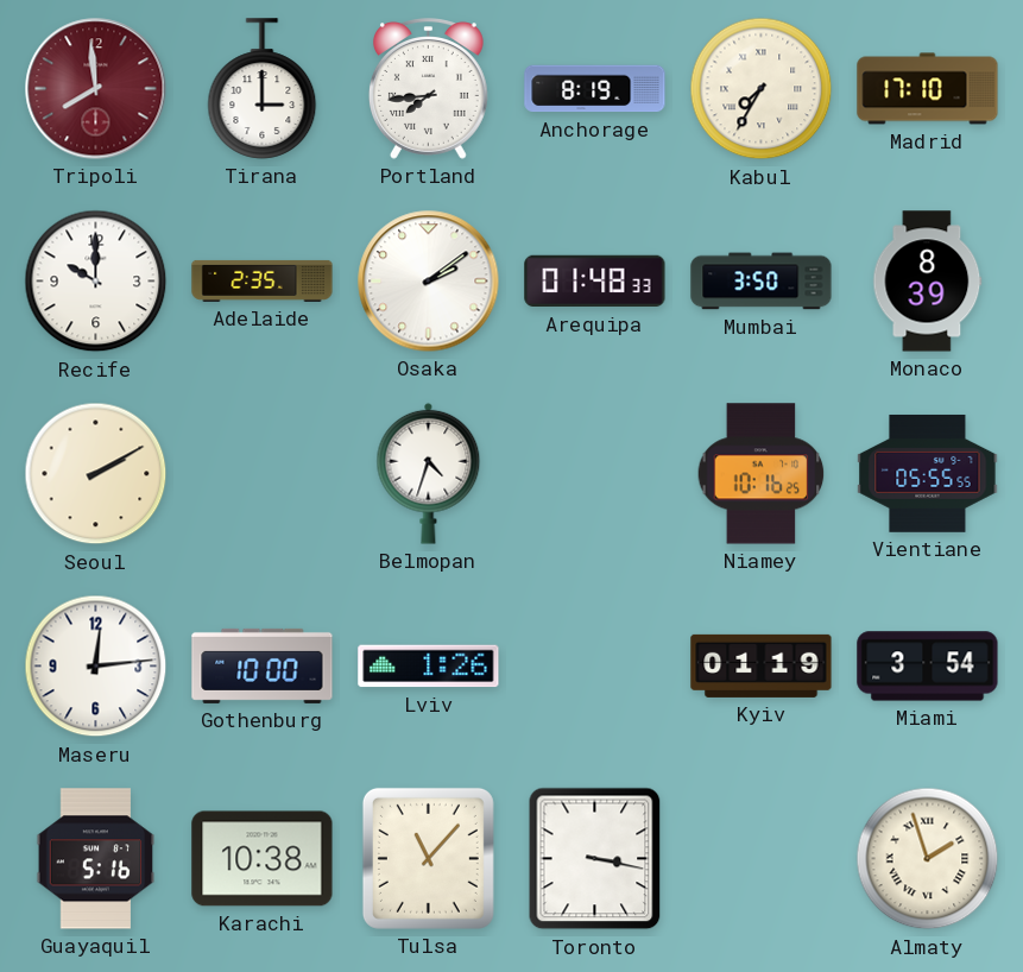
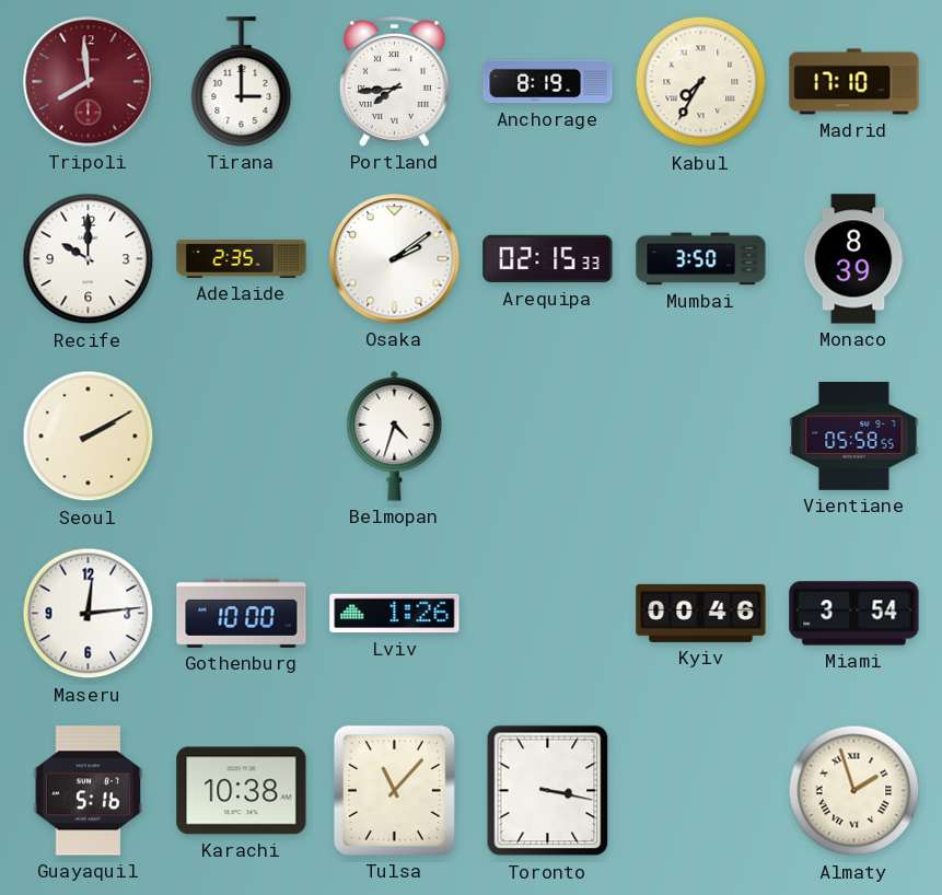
Arequipa: 01:48 -> 02:15
Niamey: 10:16 -> none
Vientiane: 05:55 -> 05:58
Kyiv: 01:19 -> 00:46
